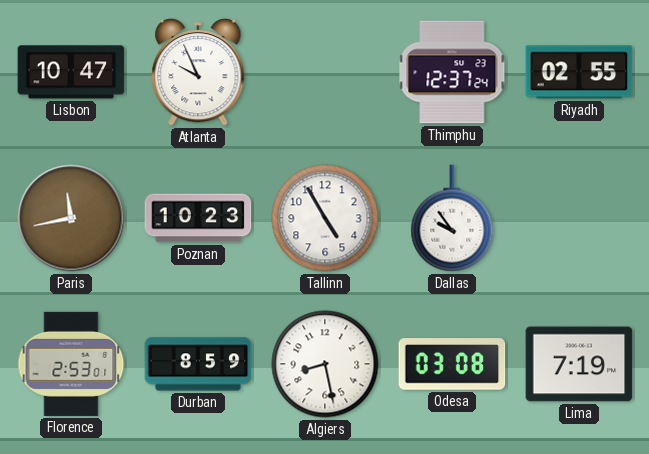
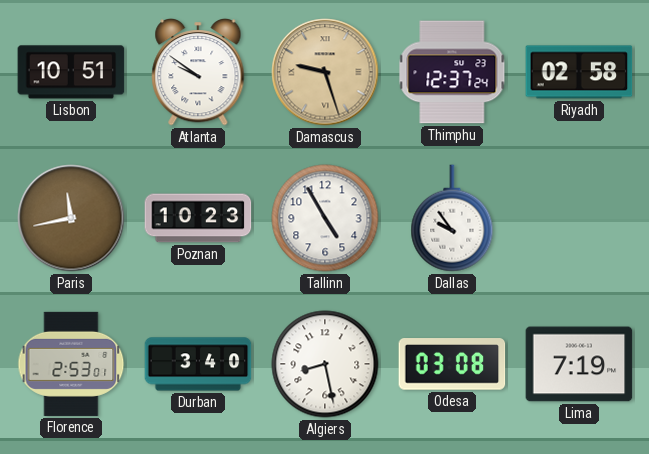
Lisbon: 10:47 -> 10:51
Atlanta: 9:56 -> 9:51
Damascus: none -> 9:27
Riyadh: 02:55 -> 02:58
Durban: 8:59 -> 3:40
